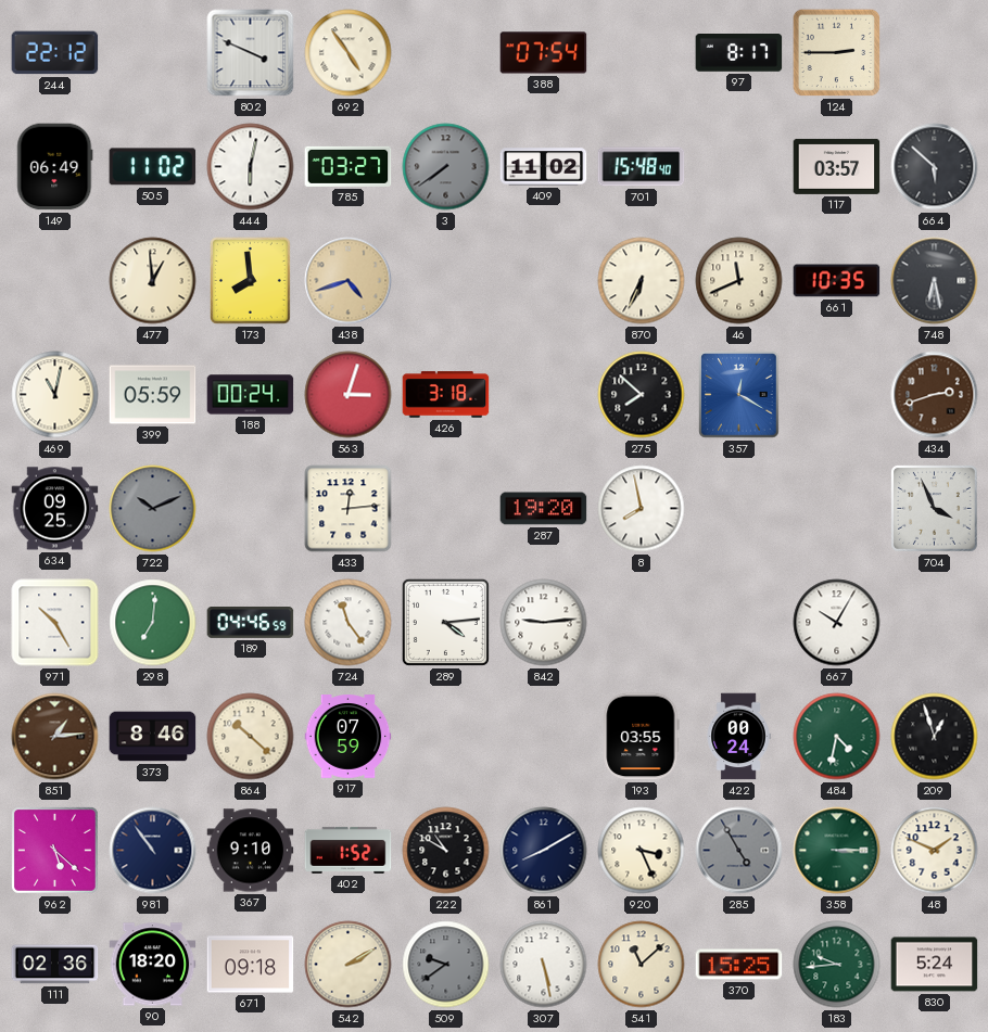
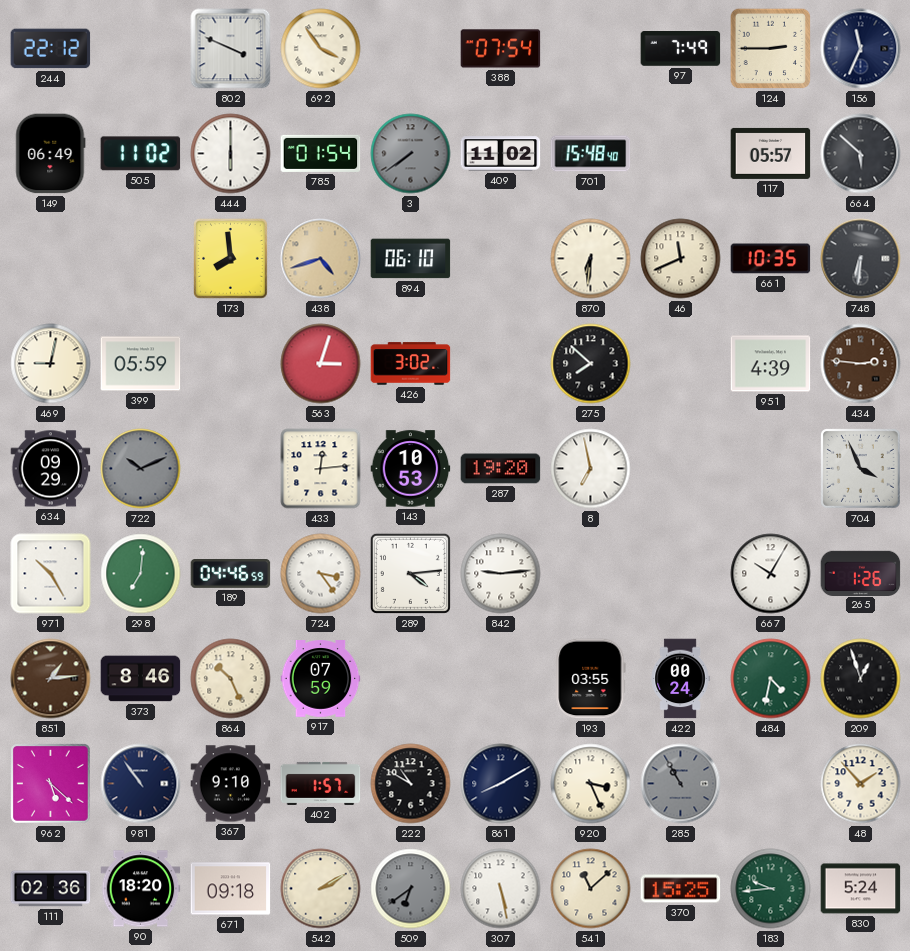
692: 4:54 -> 3:54
97: 8:17 -> 7:49
156: none -> 11:34
444: 6:02 -> 6:00
785: 03:27 -> 01:54
117: 03:57 -> 05:57
477: 12:59 -> none
894: none -> 06:10
870: 6:34 -> 6:31
748: 6:28 -> 6:31
469: 11:02 -> 9:02
188: 00:24 -> none
426: 3:18 -> 3:02
357: 12:20 -> none
951: none -> 4:39
434: 2:42 -> 2:46
634: 09:25 -> 09:29
143: none -> 10:53
8: 7:58 -> 6:58
724: 11:24 -> 3:24
265: none -> 1:26
864: 10:22 -> 10:26
402: 1:52 -> 1:57
285: 4:55 -> 10:55
358: 3:15 -> none
48: 1:49 -> 1:53
509: 9:39 -> 6:39
